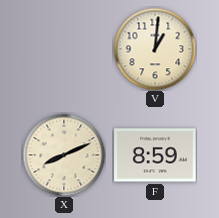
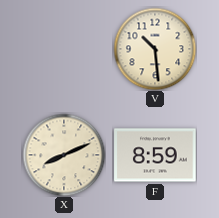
V: 1:01 -> 10:29
